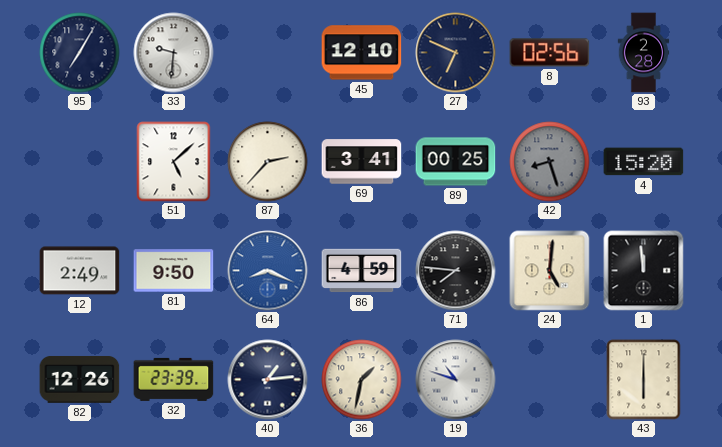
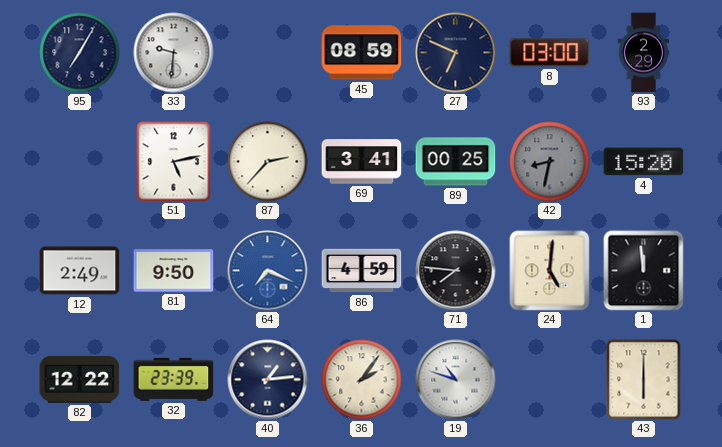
45: 12:10 -> 08:59
8: 02:56 -> 03:00
93: 2:28 -> 2:29
51: 5:08 -> 5:13
42: 8:27 -> 8:32
64: 8:19 -> 7:19
82: 12:26 -> 12:22
36: 1:32 -> 2:06
